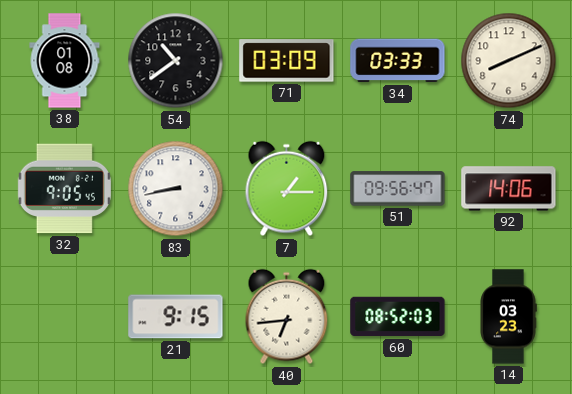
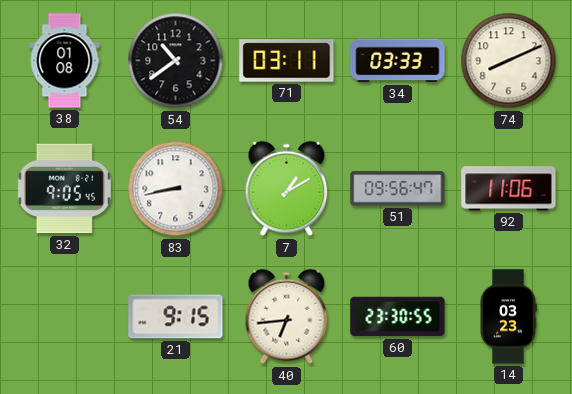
71: 03:09 -> 03:11
7: 1:15 -> 1:10
92: 14:06 -> 11:06
60: 08:52 -> 23:30
